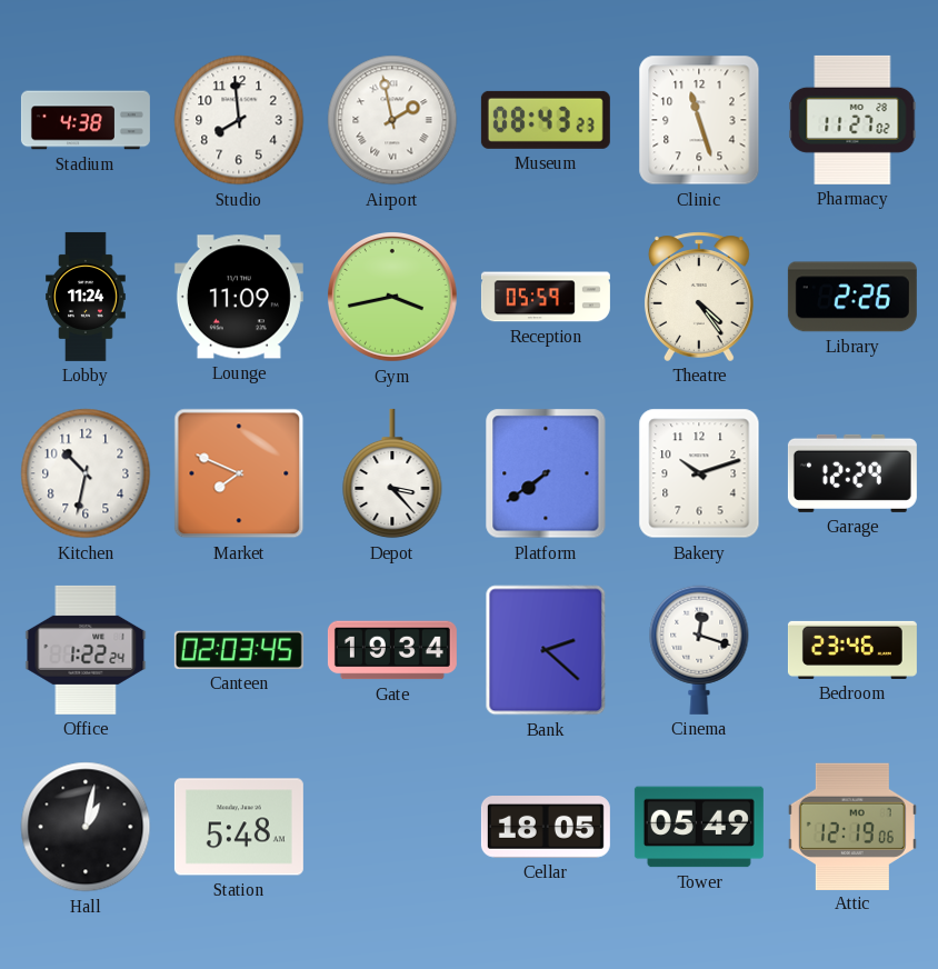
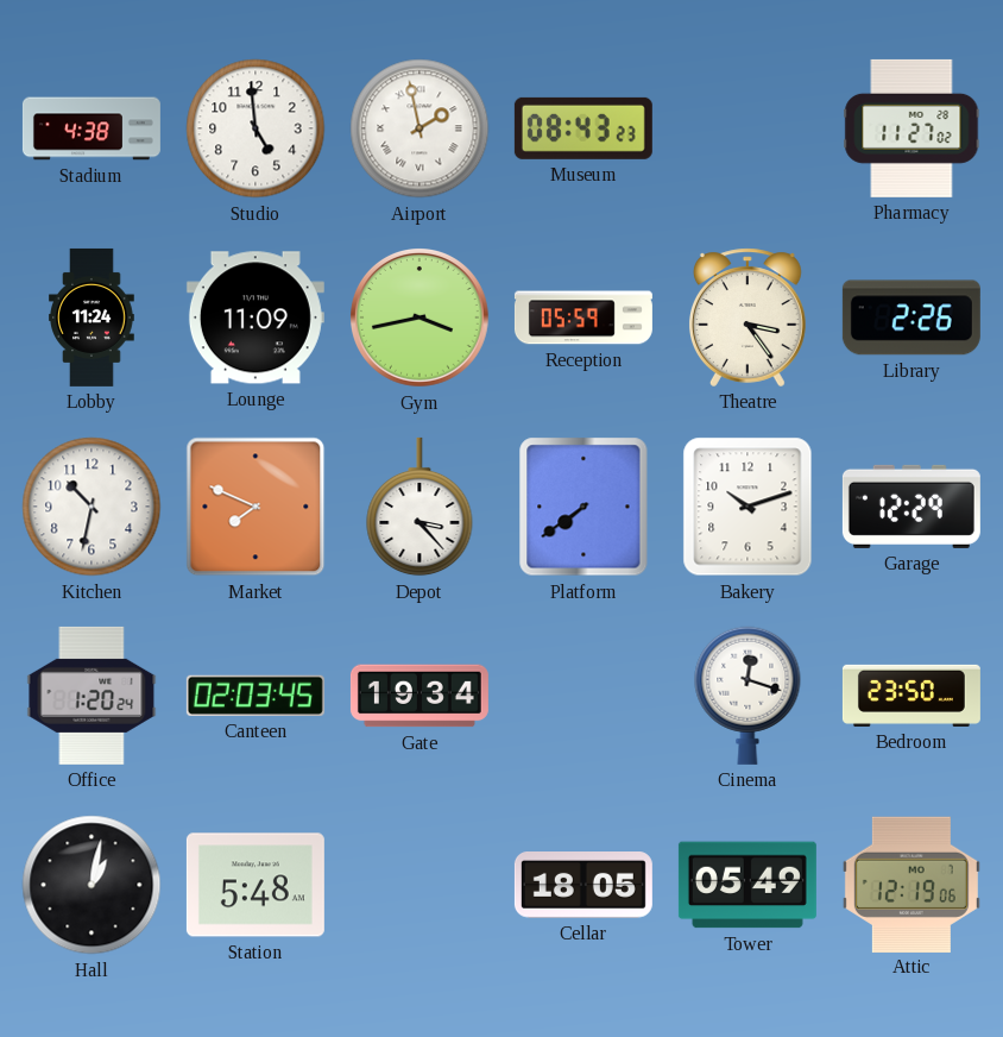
Studio: 7:59 -> 4:59
Clinic: 11:27 -> none
Theatre: 4:24 -> 3:24
Office: 1:22 -> 1:20
Bank: 2:22 -> none
Bedroom: 23:46 -> 23:50
